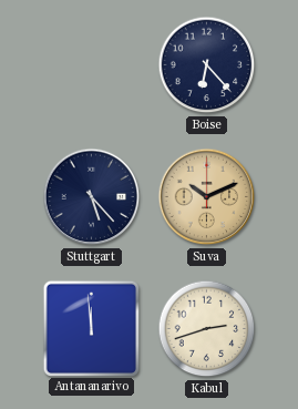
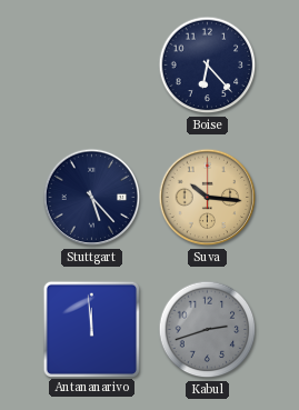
Suva: 10:11 -> 10:16
Kabul dial: cream -> grey
